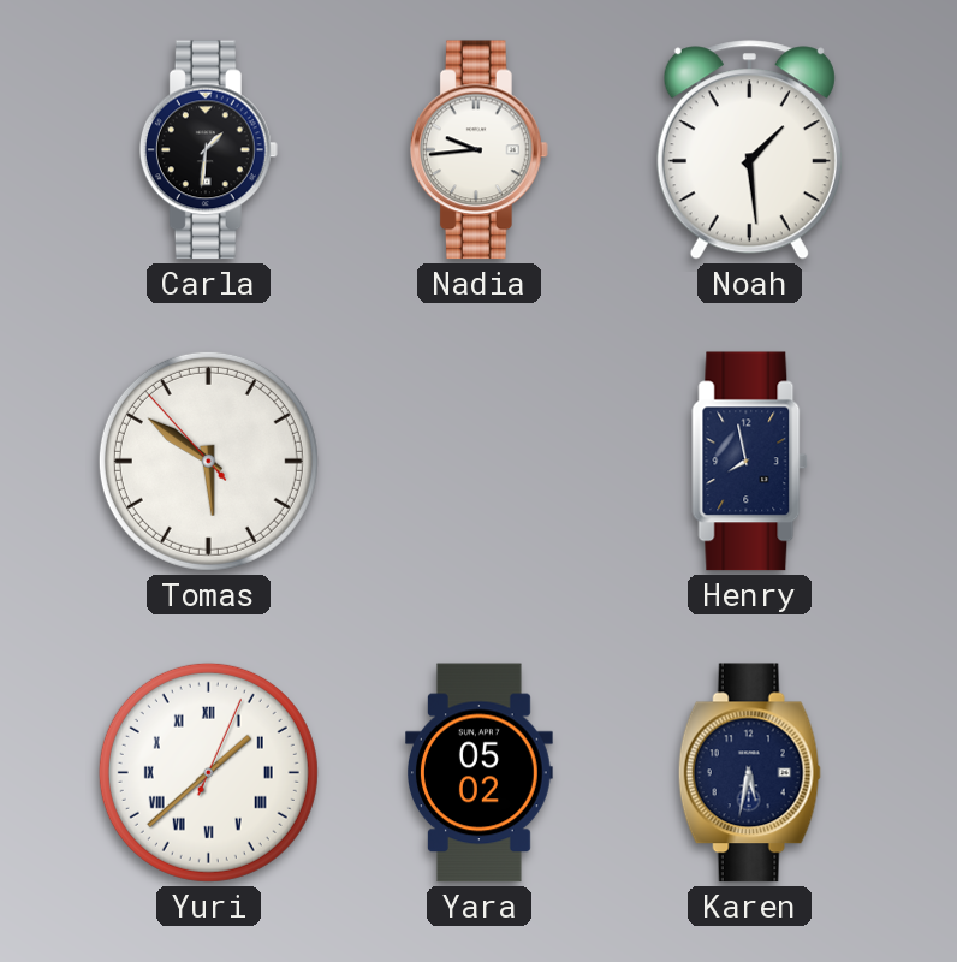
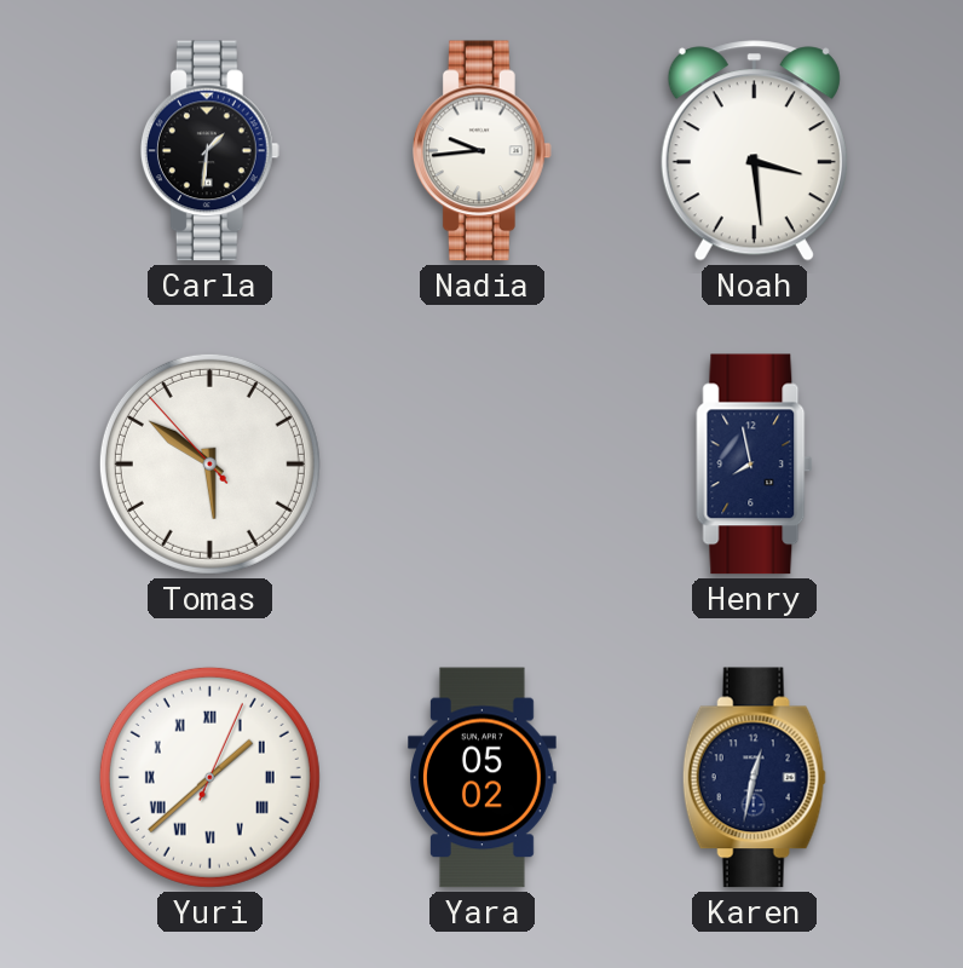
Noah: 1:29 -> 3:29
Karen: 5:32 -> 12:32
